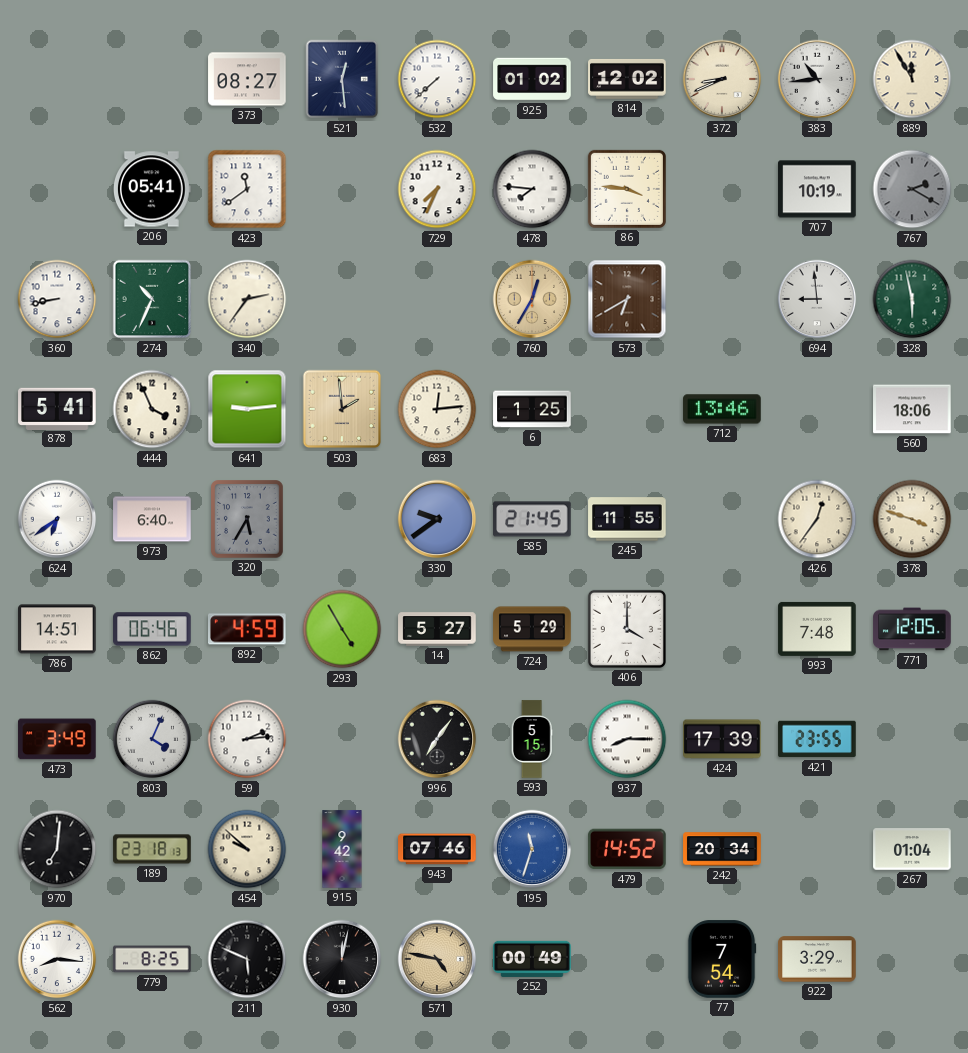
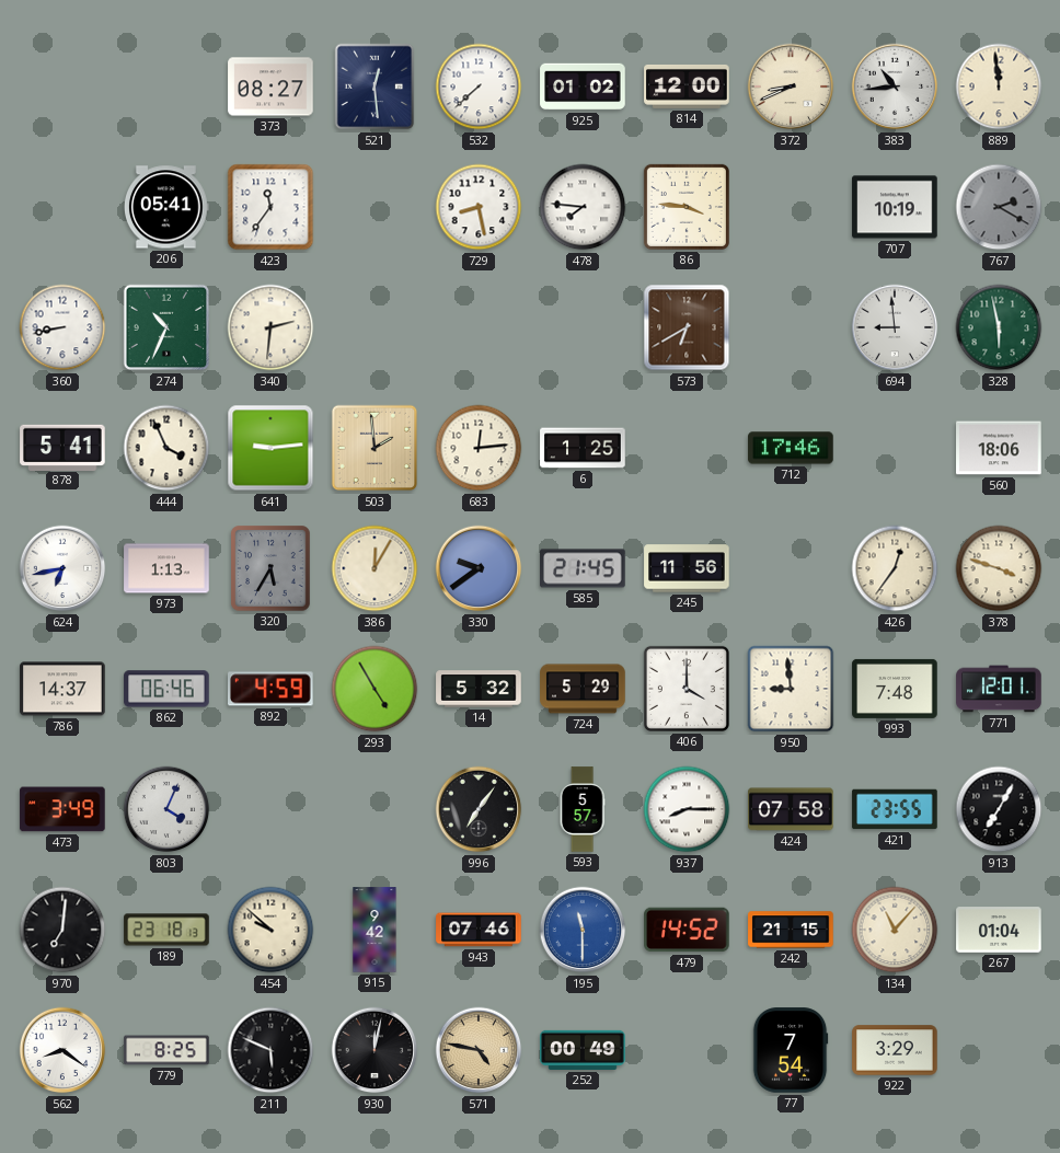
814: 12:02 -> 12:00
889: 11:55 -> 11:59
423: 11:39 -> 11:36
729: 7:34 -> 8:28
340: 2:36 -> 2:31
760: 12:35 -> none
712: 13:46 -> 17:46
624: 6:39 -> 6:43
973: 6:40 -> 1:13
386: none -> 12:05
245: 11:55 -> 11:56
786: 14:51 -> 14:37
14: 5:27 -> 5:32
950: none -> 8:59
771: 12:05 -> 12:01
59: 2:14 -> none
593: 5:15 -> 5:57
424: 17:39 -> 07:58
913: none -> 7:05
195: 11:33 -> 11:30
242: 20:34 -> 21:15
134: none -> 11:07
562: 8:16 -> 8:21
